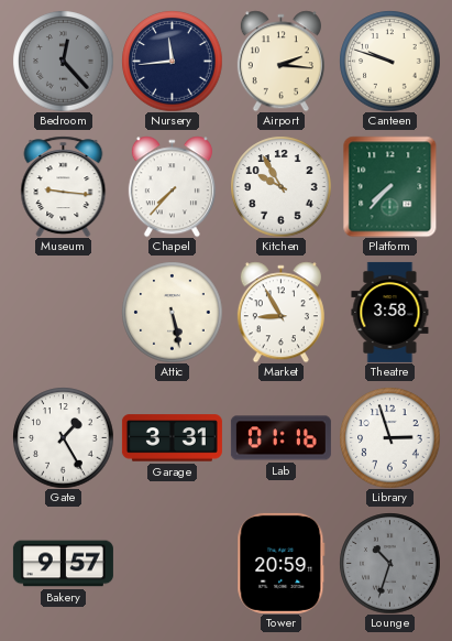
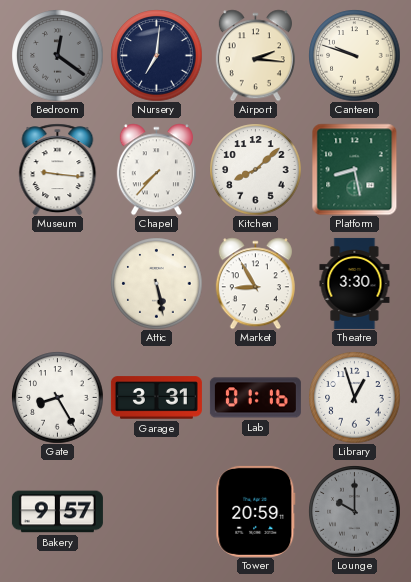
Bedroom: 12:23 -> 12:21
Nursery: 11:44 -> 7:01
Kitchen: 9:55 -> 8:08
Platform: 7:37 -> 8:28
Theatre: 3:58 -> 3:30
Gate: 1:25 -> 8:25
Library: 2:57 -> 12:57
Lounge: 10:33 -> 10:00
